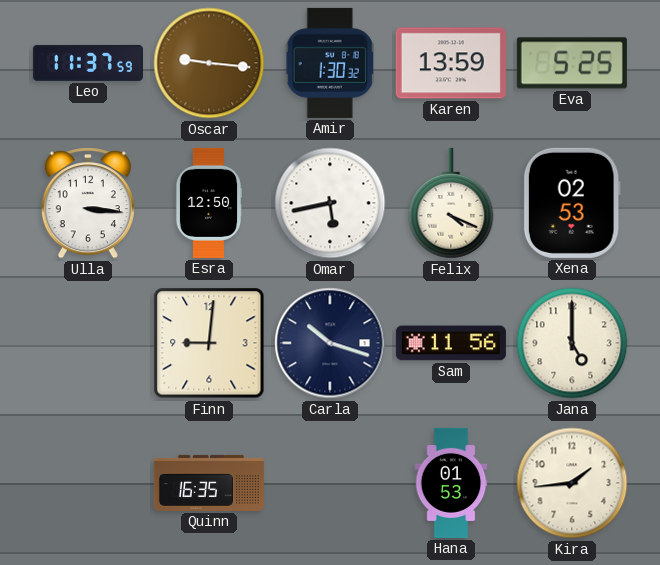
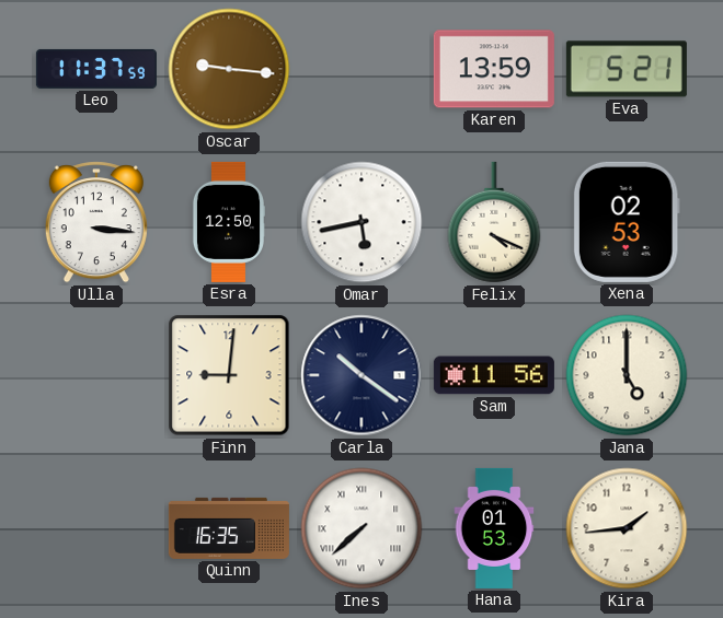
Amir: 1:30 -> none
Eva: 5:25 -> 5:21
Carla: 10:18 -> 10:21
Ines: none -> 7:38
